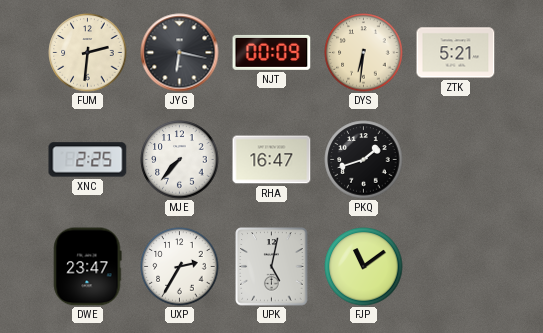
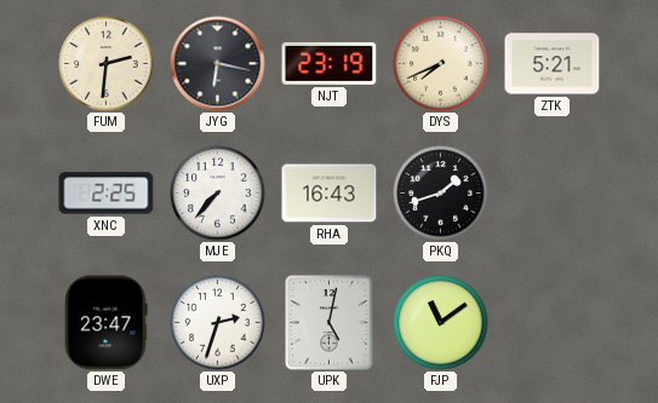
NJT: 00:09 -> 23:19
DYS: 6:31 -> 7:41
RHA: 16:47 -> 16:43
UXP: 2:35 -> 2:33
